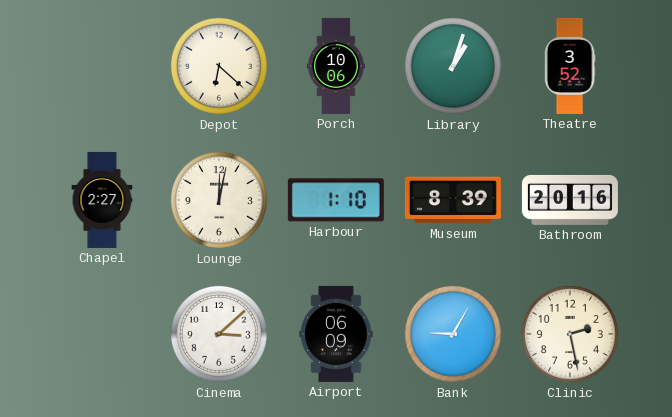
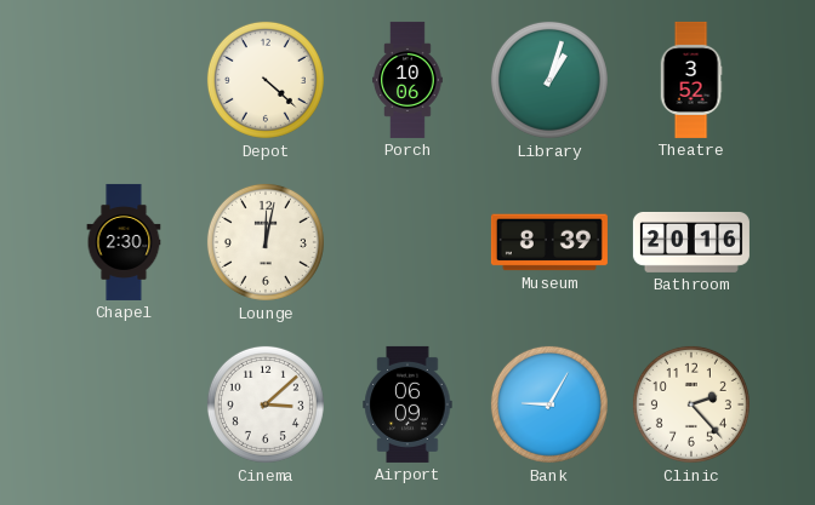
Depot: 6:22 -> 4:22
Chapel: 2:27 -> 2:30
Harbour: 1:10 -> none
Clinic: 2:28 -> 2:23
